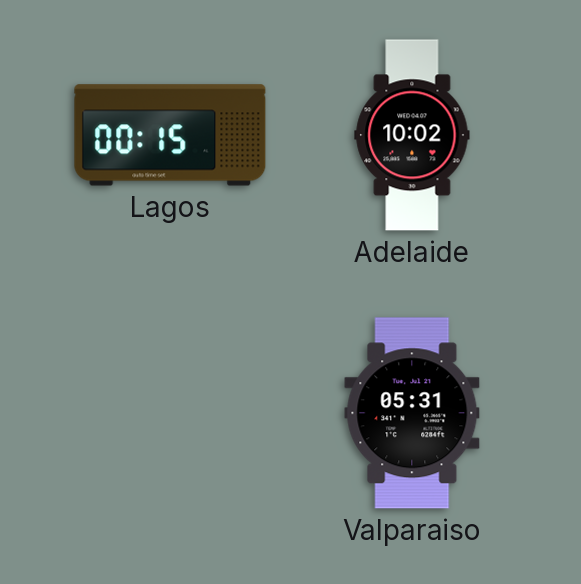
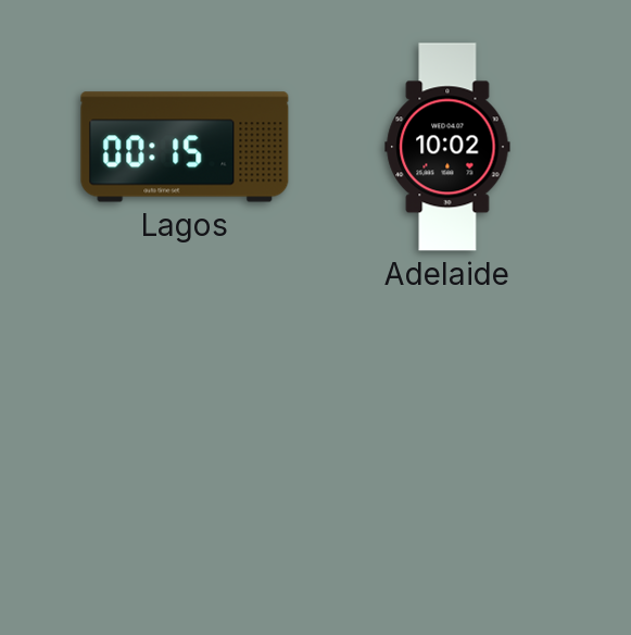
Valparaiso: 05:31 -> none
